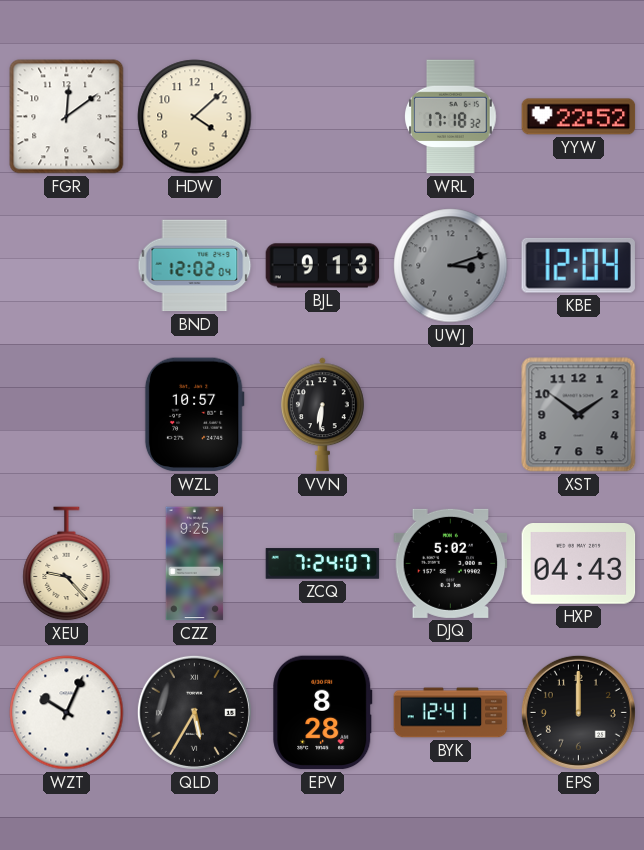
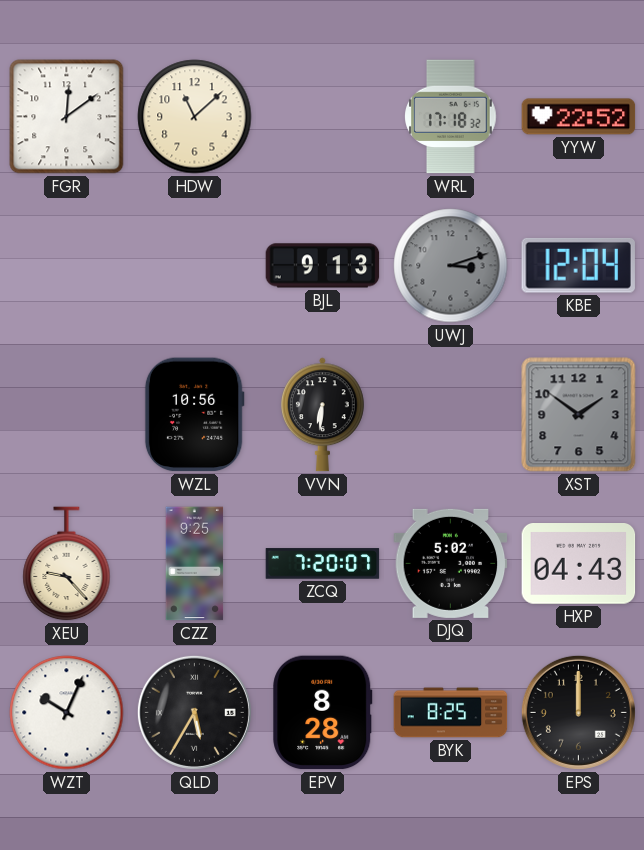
HDW: 4:08 -> 11:08
BND: 12:02 -> none
WZL: 10:57 -> 10:56
ZCQ: 7:24 -> 7:20
BYK: 12:41 -> 8:25
